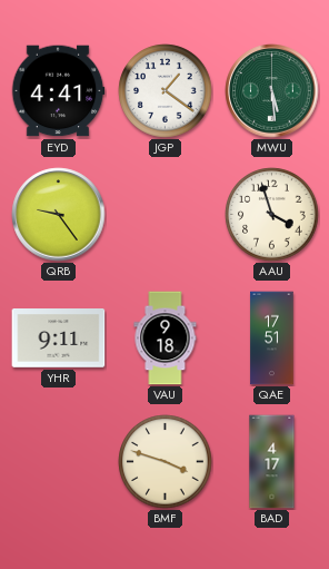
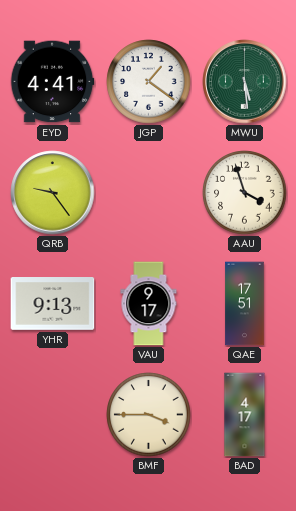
YHR: 9:11 -> 9:13
VAU: 9:18 -> 9:17
BMF: 3:48 -> 3:45
